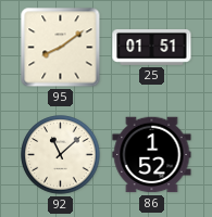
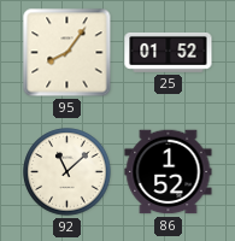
95: 8:09 -> 8:06
25: 01:51 -> 01:52
